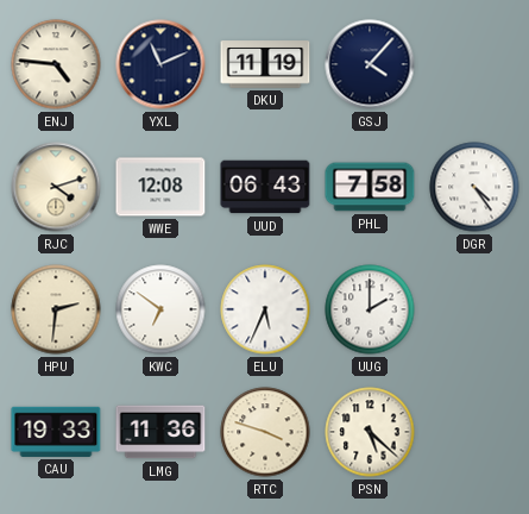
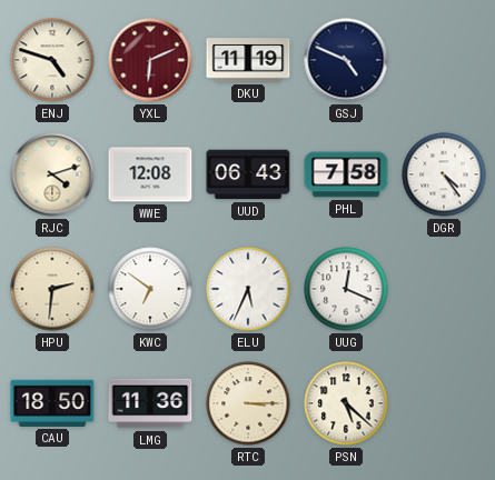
ENJ: 4:46 -> 4:48
YXL: 11:11 -> 6:11
YXL dial: navy -> burgundy
GSJ: 4:07 -> 4:49
UUG: 2:00 -> 12:19
CAU: 19:33 -> 18:50
RTC: 3:48 -> 3:15
